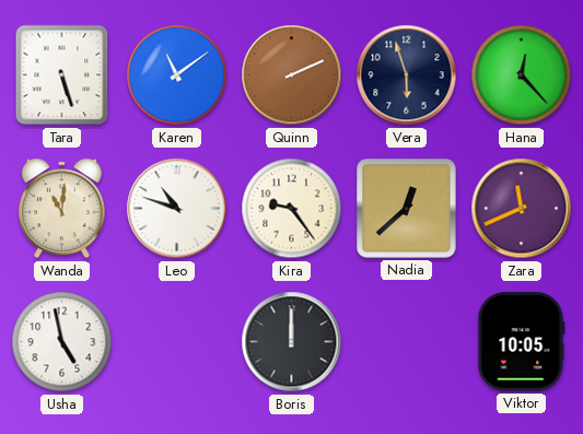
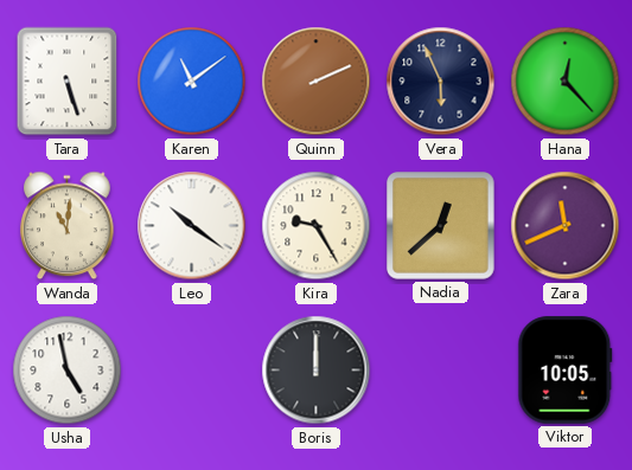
Vera: 5:57 -> 5:56
Leo: 10:48 -> 10:21
Kira: 9:24 -> 9:25
